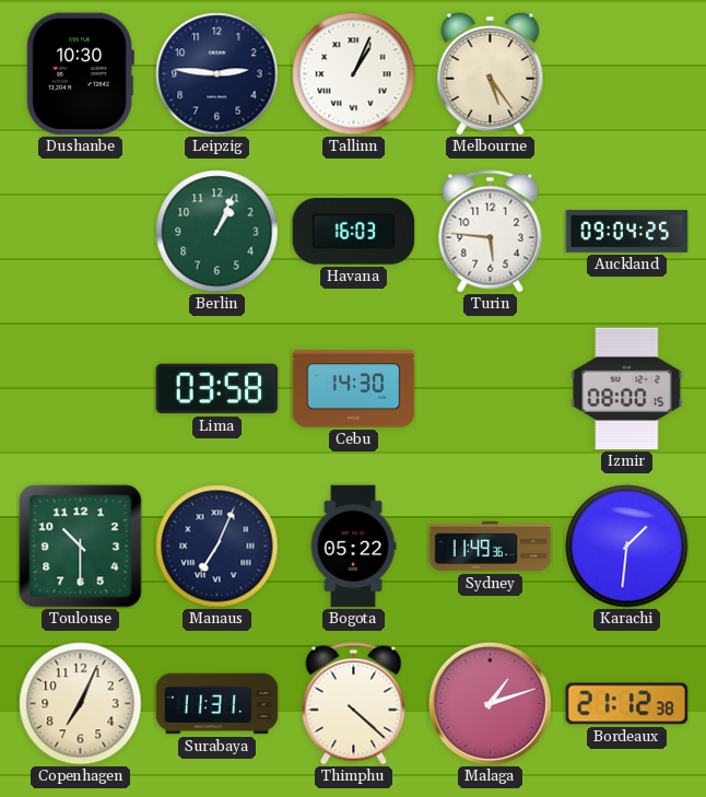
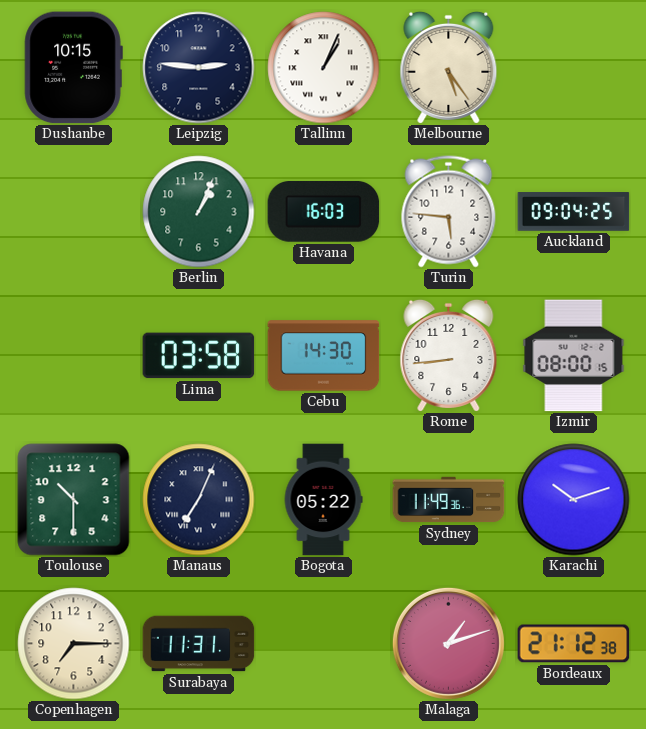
Dushanbe: 10:30 -> 10:15
Rome: none -> 8:44
Karachi: 1:31 -> 10:12
Copenhagen: 7:04 -> 7:15
Thimphu: 4:22 -> none
